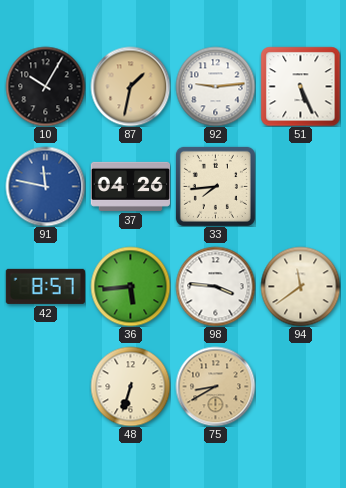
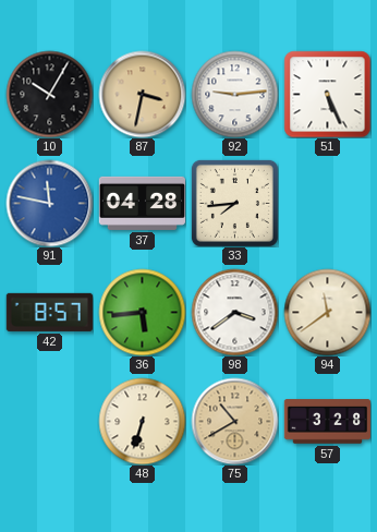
87: 1:32 -> 3:32
37: 04:26 -> 04:28
98: 3:46 -> 3:39
75: 8:40 -> 10:40
57: none -> 3:28
